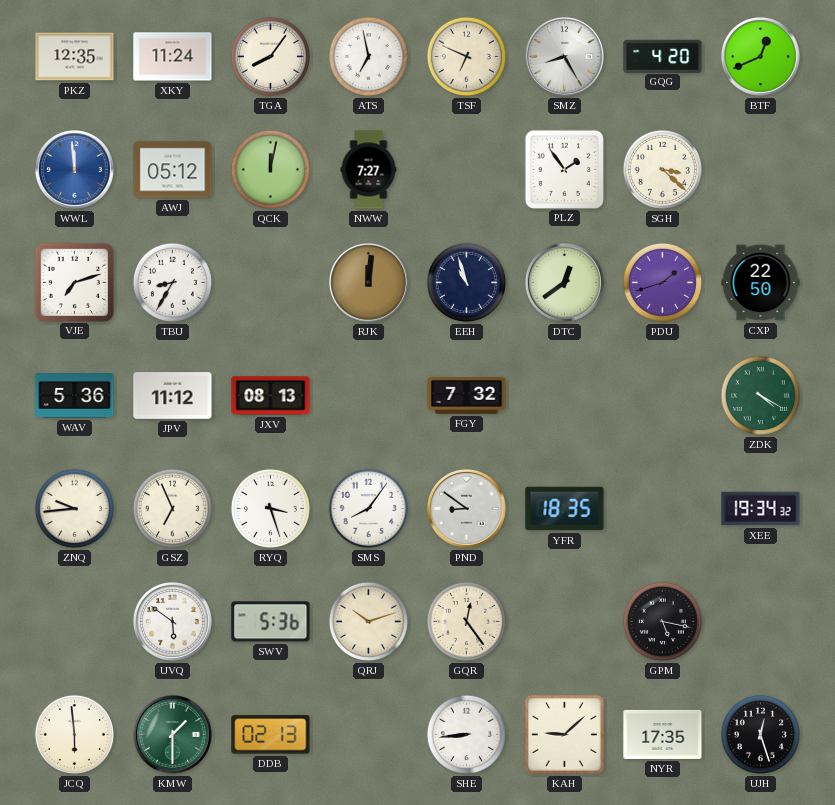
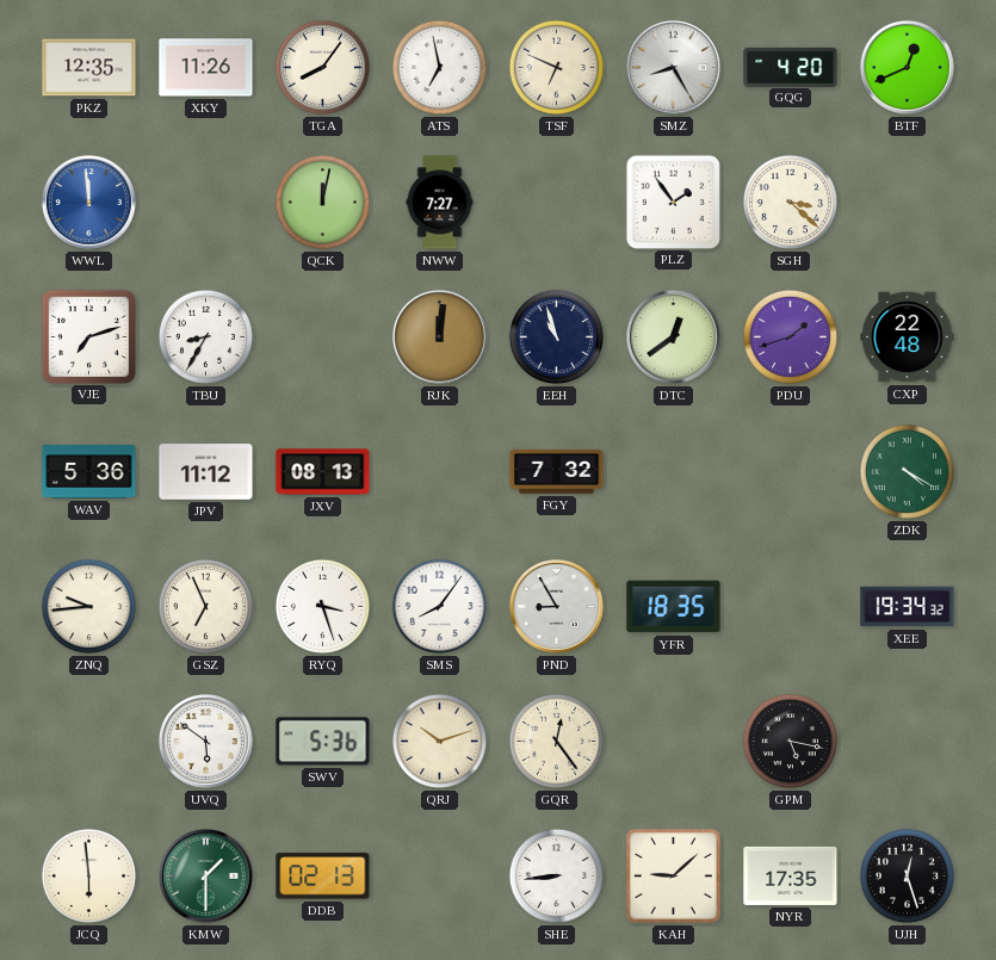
XKY: 11:24 -> 11:26
AWJ: 05:12 -> none
CXP: 22:50 -> 22:48
PND: 8:51 -> 8:55
